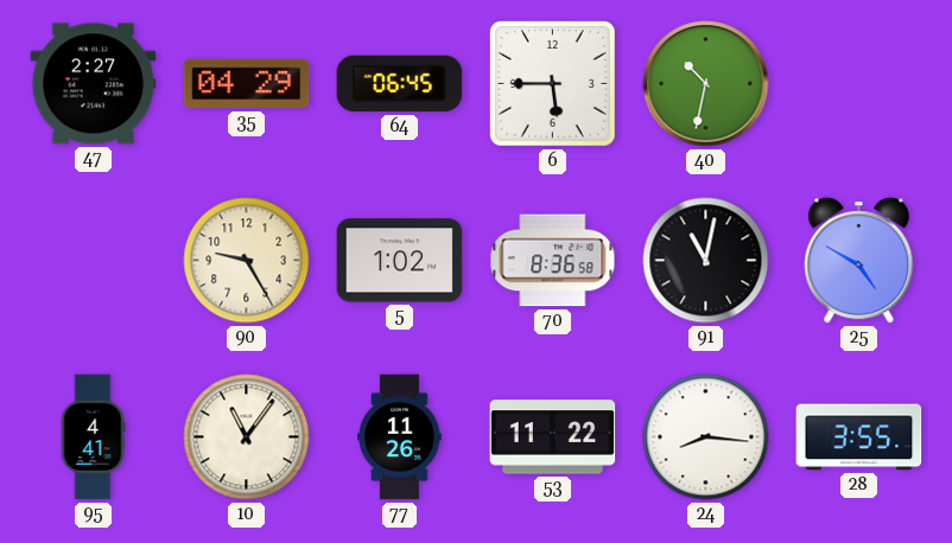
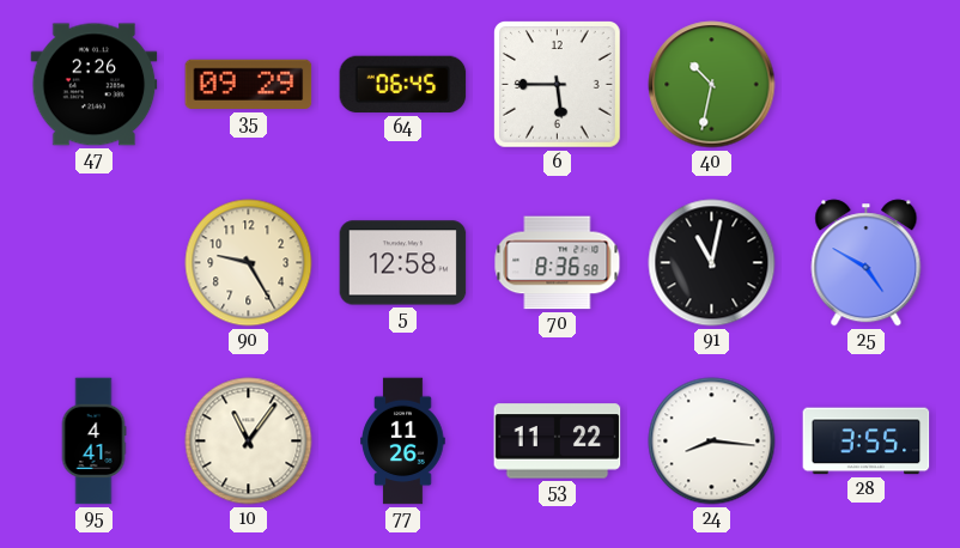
47: 2:27 -> 2:26
35: 04:29 -> 09:29
5: 1:02 -> 12:58
